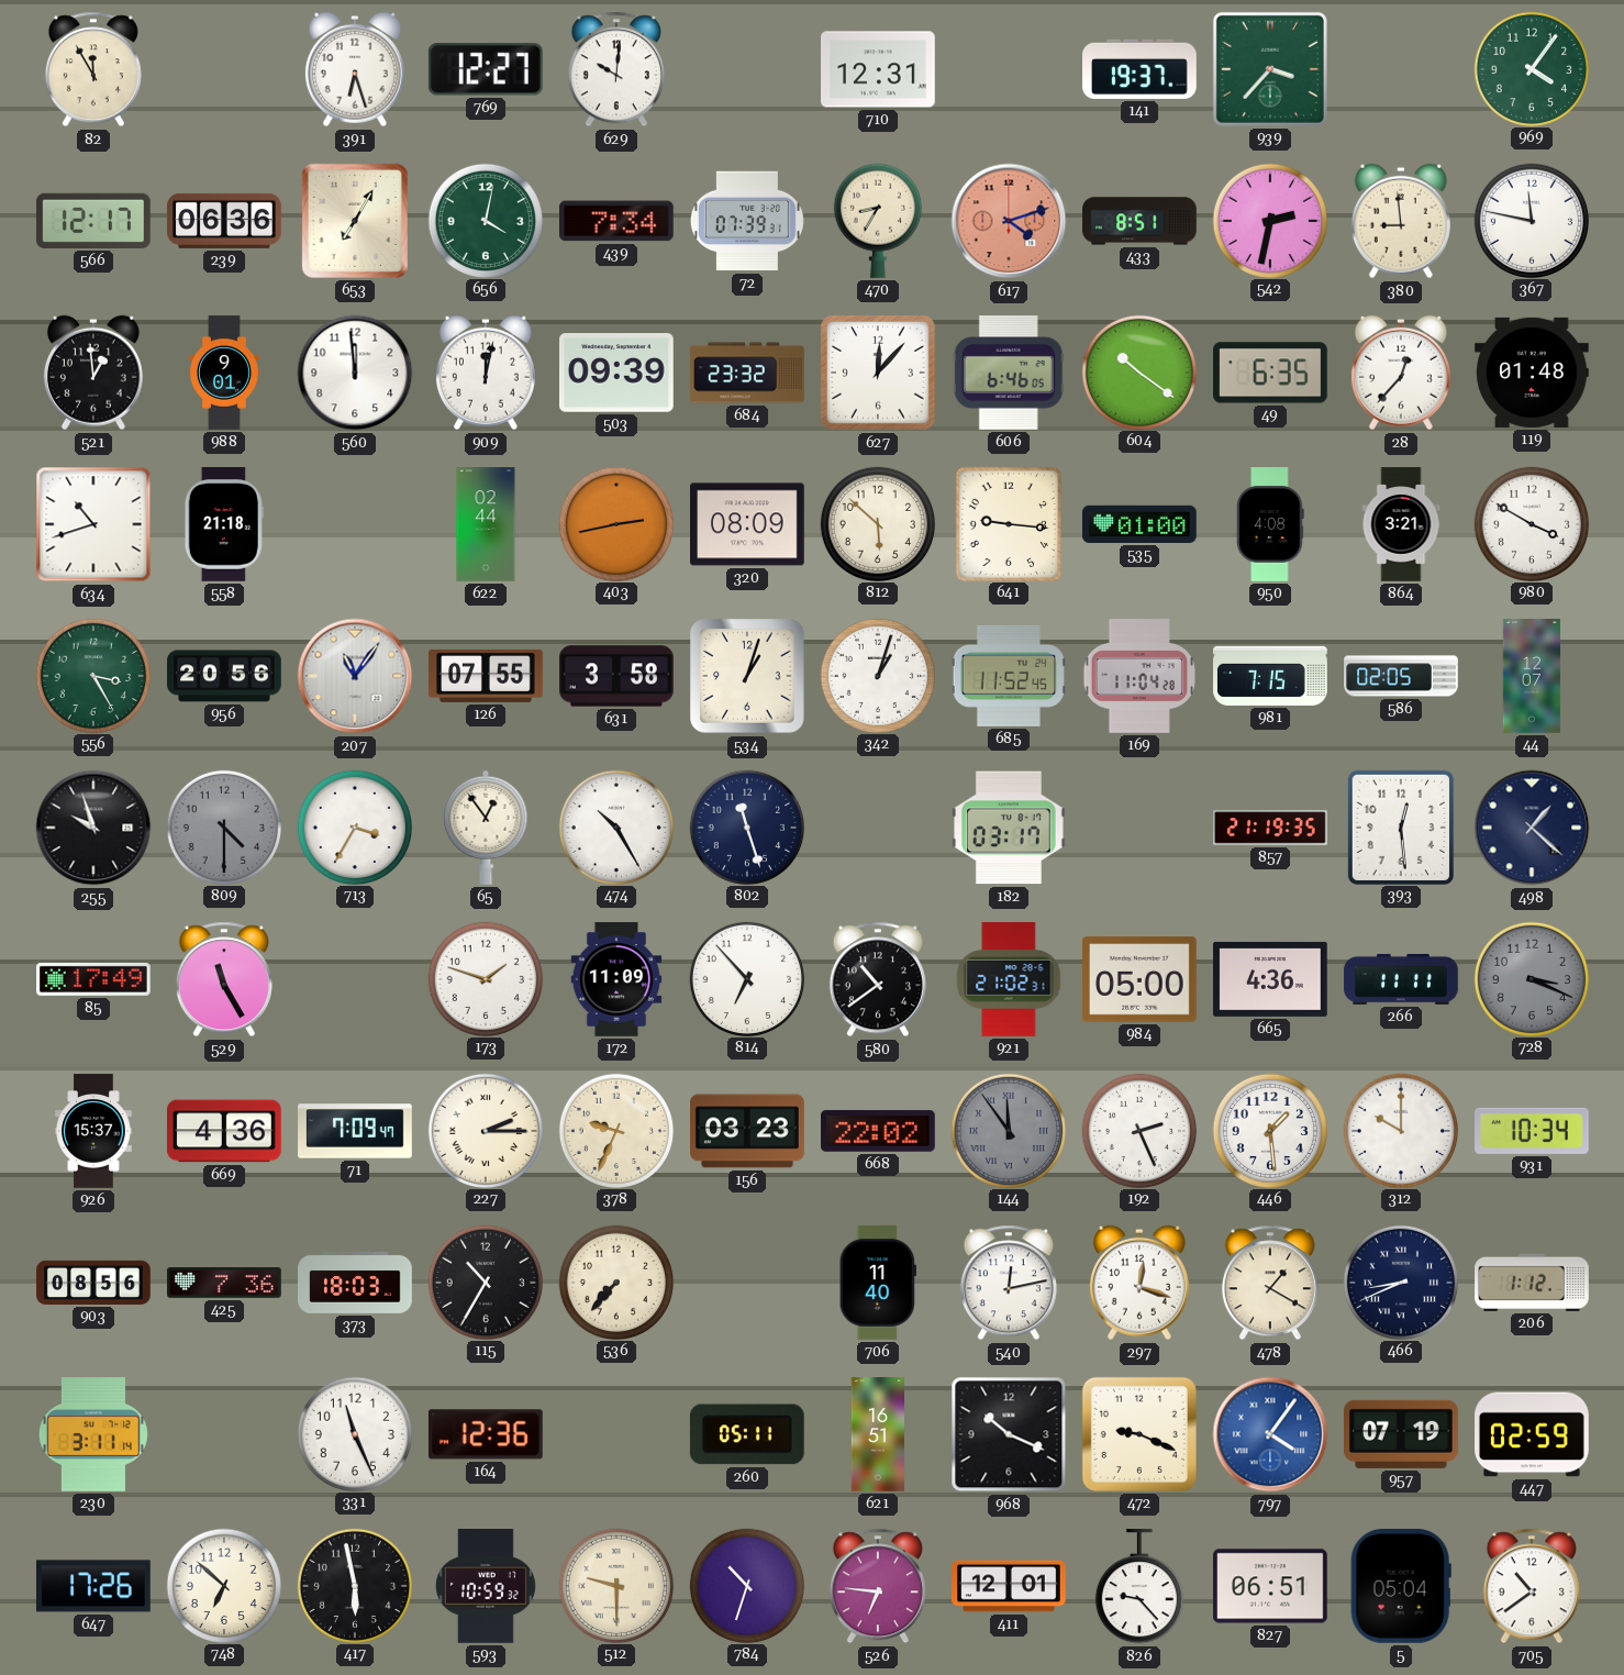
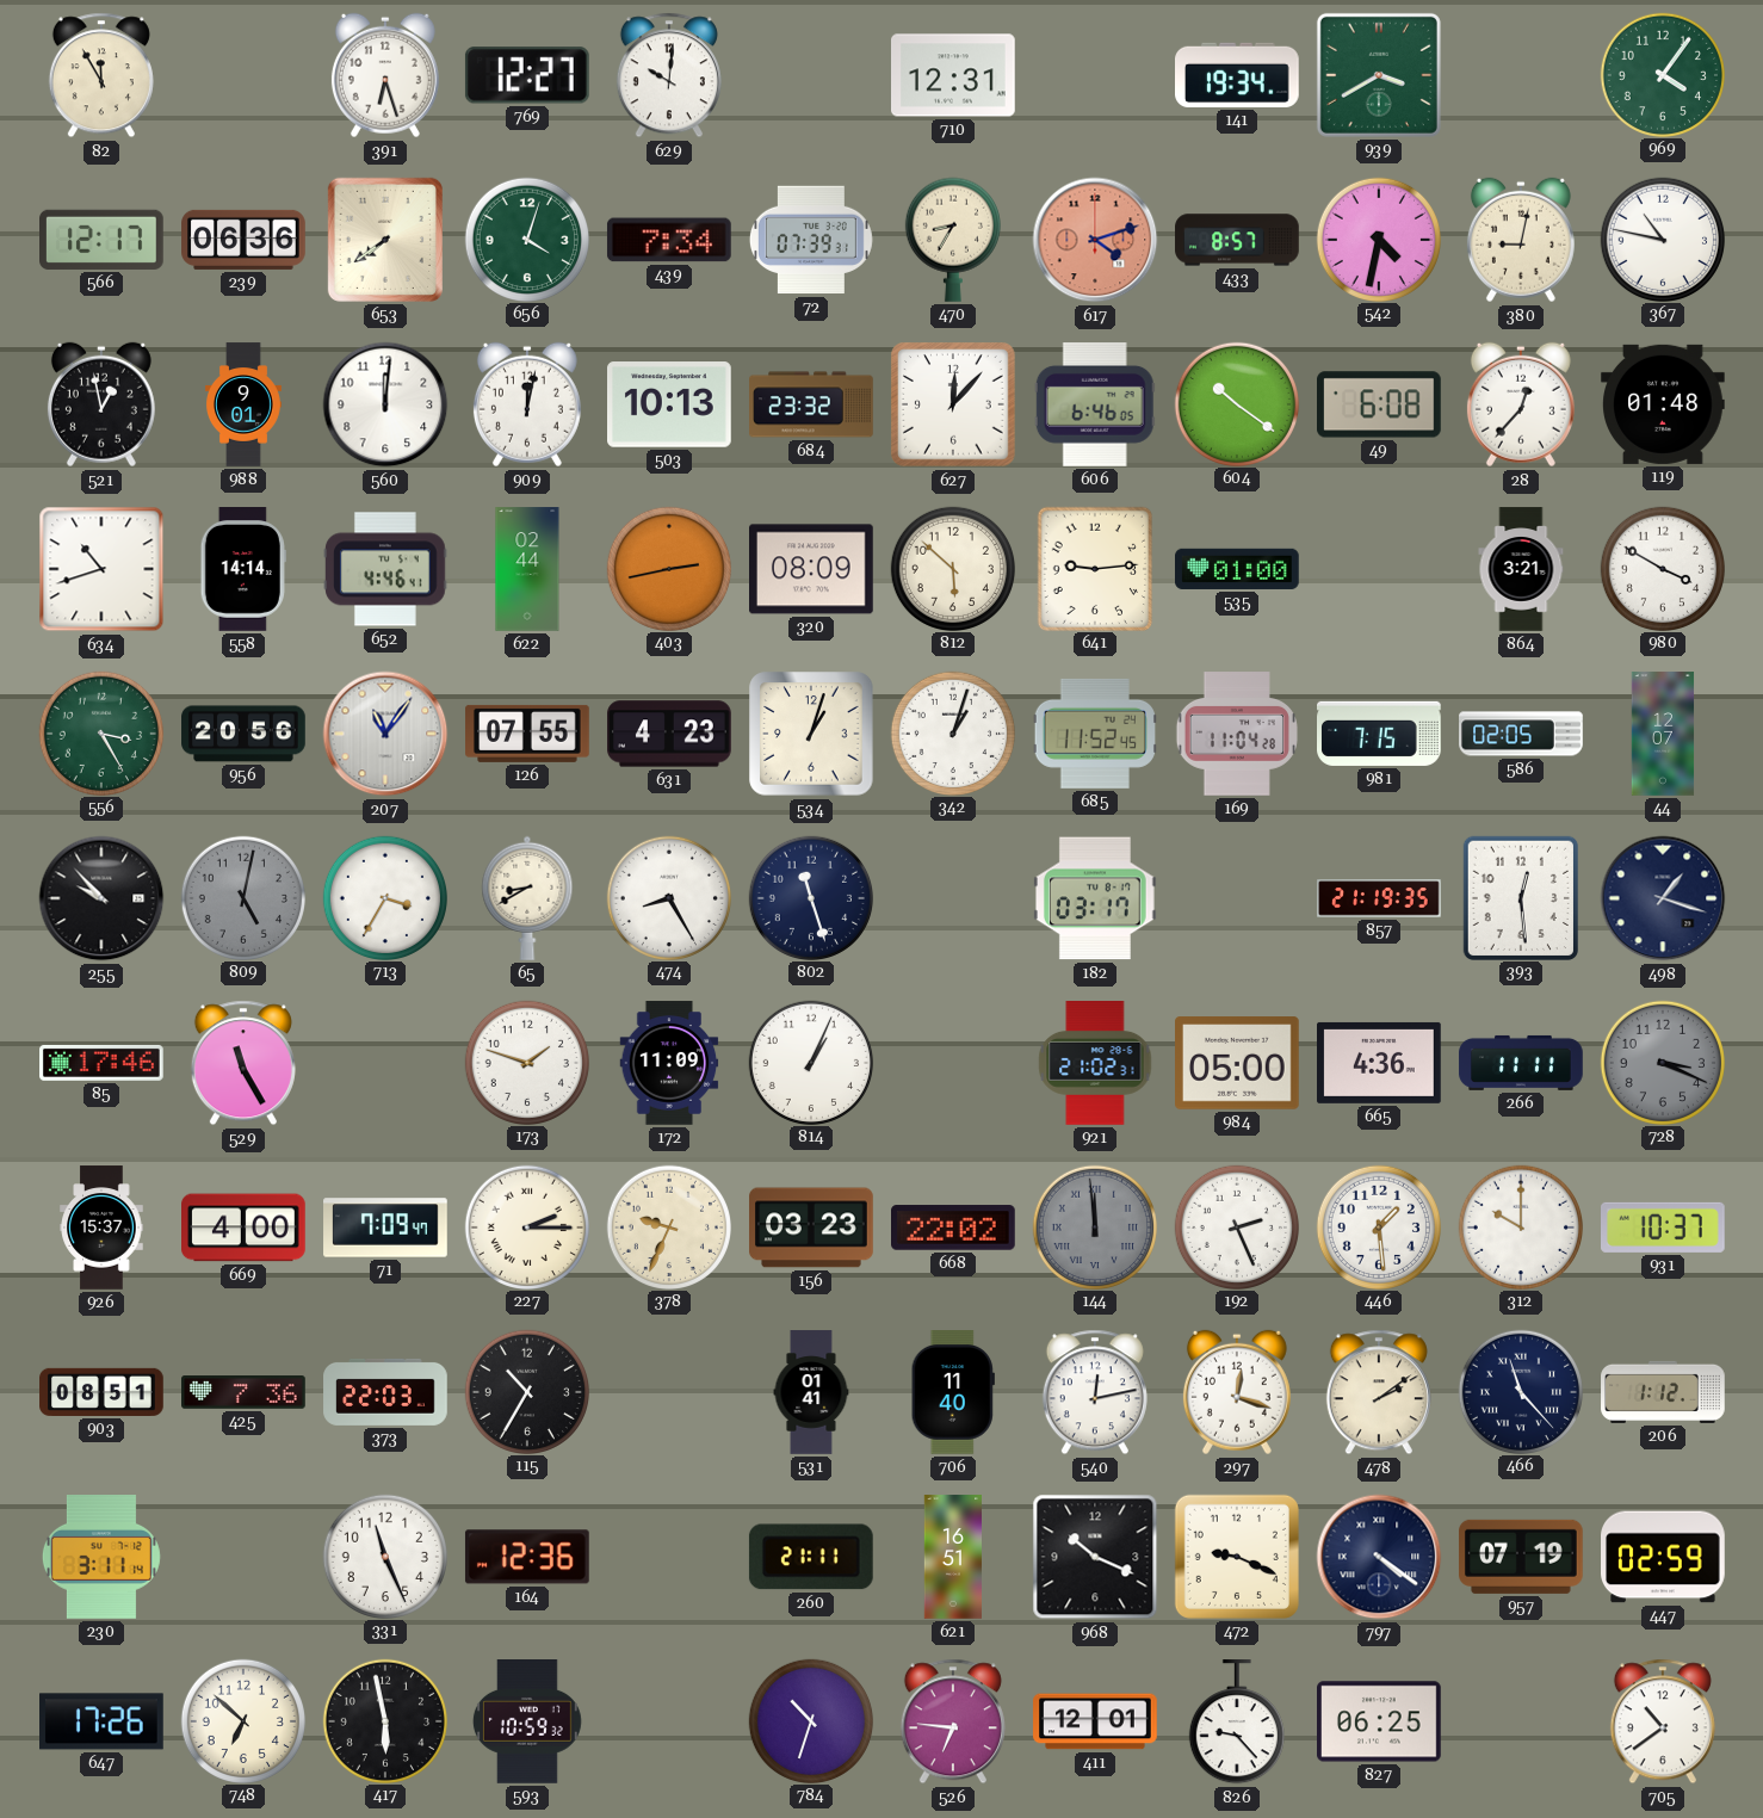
141: 19:37 -> 19:34
939: 3:37 -> 3:40
653: 7:05 -> 7:39
656: 4:02 -> 4:03
433: 8:51 -> 8:57
542: 2:32 -> 4:32
380: 8:59 -> 9:02
367: 11:47 -> 10:47
521: 12:59 -> 12:58
560: 11:59 -> 12:01
503: 09:39 -> 10:13
49: 6:35 -> 6:08
558: 21:18 -> 14:14
652: none -> 4:46
641: 9:16 -> 9:14
950: 4:08 -> none
631: 3:58 -> 4:23
255: 9:57 -> 9:53
809: 4:30 -> 5:02
65: 12:54 -> 8:40
474: 10:25 -> 8:25
498: 1:22 -> 1:18
85: 17:49 -> 17:46
814: 6:53 -> 1:04
580: 10:39 -> none
669: 4:36 -> 4:00
144: 11:54 -> 11:59
931: 10:34 -> 10:37
903: 08:56 -> 08:51
373: 18:03 -> 22:03
536: 7:37 -> none
531: none -> 01:41
478: 1:20 -> 2:09
466: 8:41 -> 11:23
260: 05:11 -> 21:11
797: 4:06 -> 4:21
797 dial: blue -> navy
512: 9:30 -> none
827: 06:51 -> 06:25
5: 05:04 -> none
